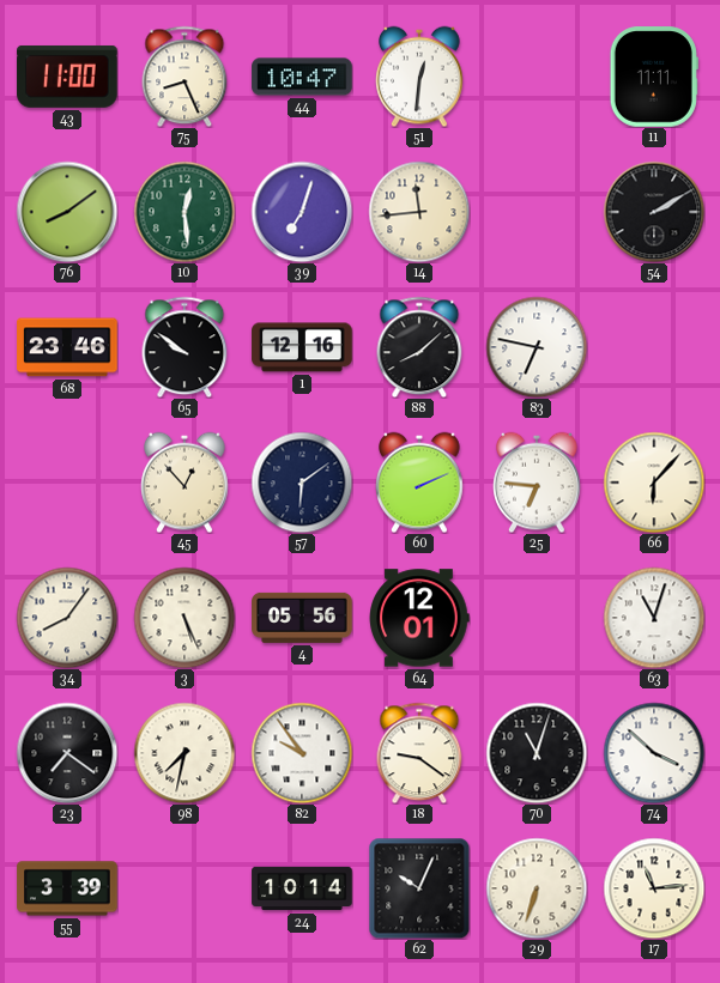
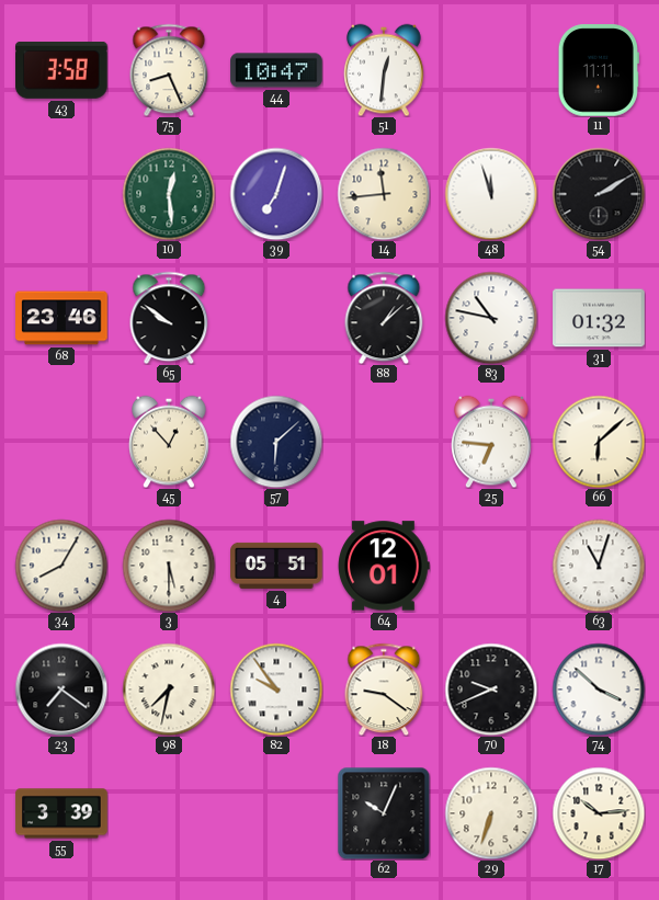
43: 11:00 -> 3:58
76: 8:09 -> none
48: none -> 11:57
1: 12:16 -> none
88: 8:08 -> 1:08
83: 6:47 -> 10:47
31: none -> 01:32
57: 6:09 -> 6:08
60: 2:11 -> none
66: 6:07 -> 6:08
34: 8:06 -> 8:05
3: 5:26 -> 5:30
4: 05:56 -> 05:51
70: 11:03 -> 9:41
24: 10:14 -> none
17: 11:14 -> 10:14
